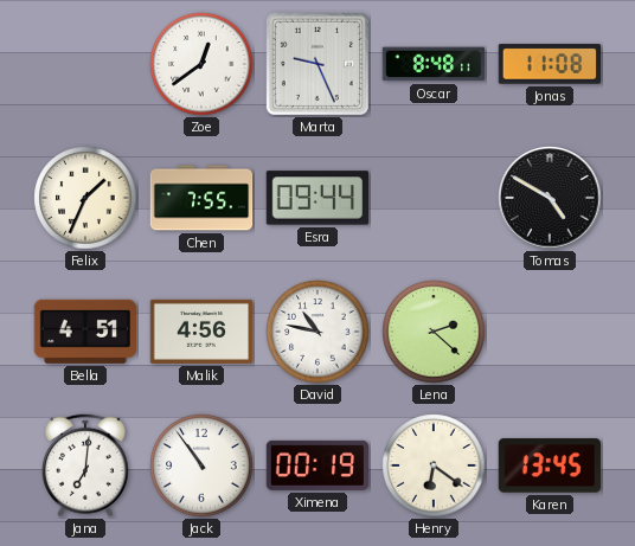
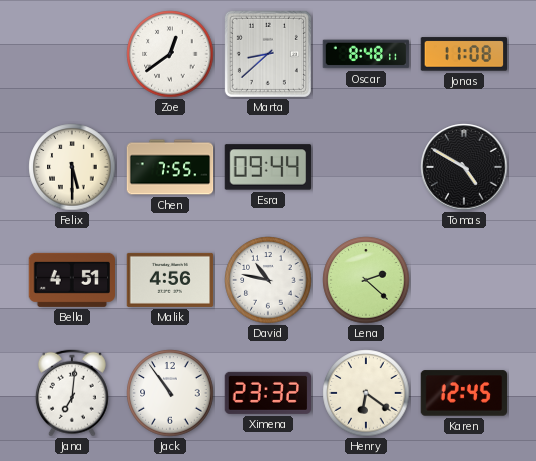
Marta: 9:26 -> 8:38
Felix: 1:34 -> 5:30
Ximena: 00:19 -> 23:32
Karen: 13:45 -> 12:45
